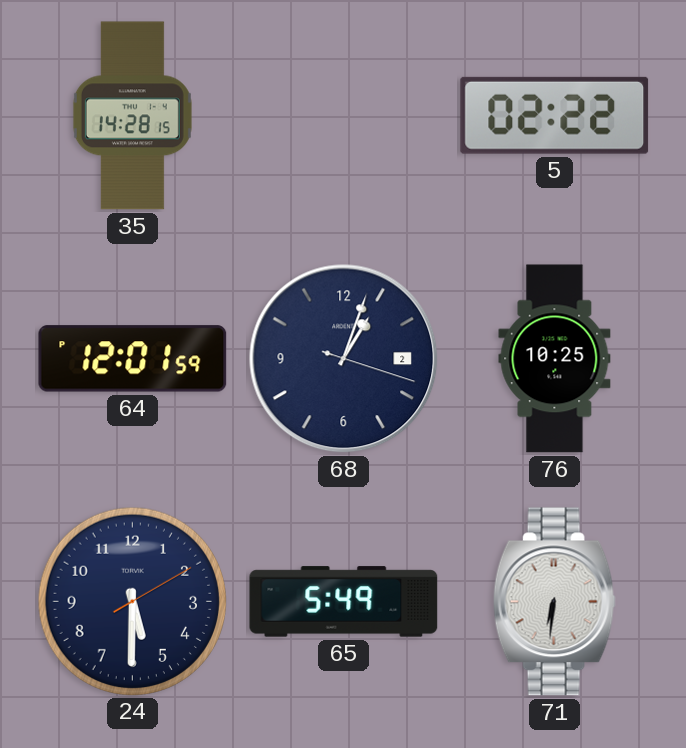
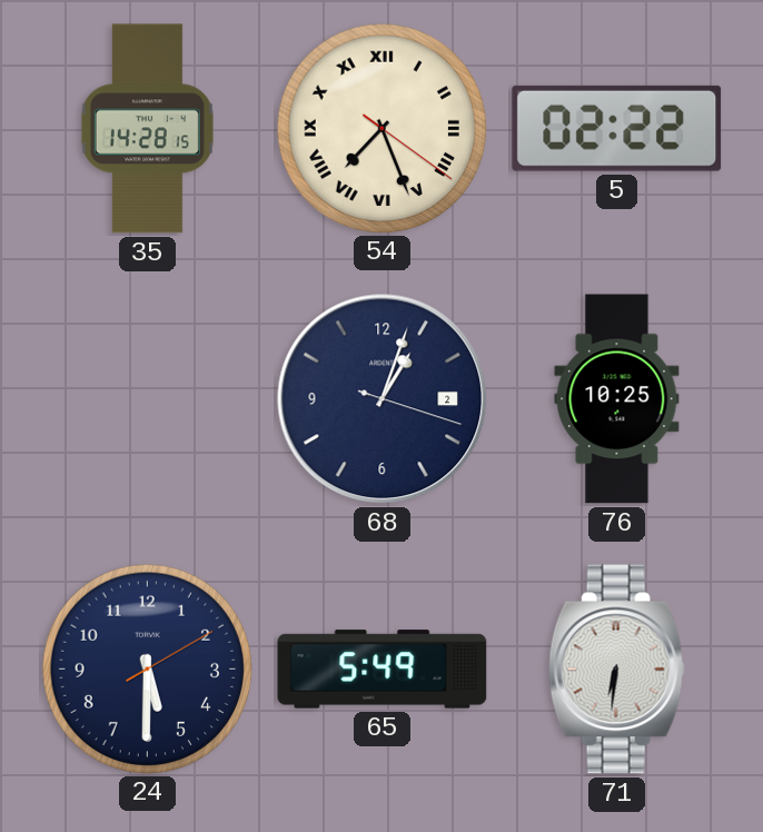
54: none -> 7:26
64: 12:01 -> none
